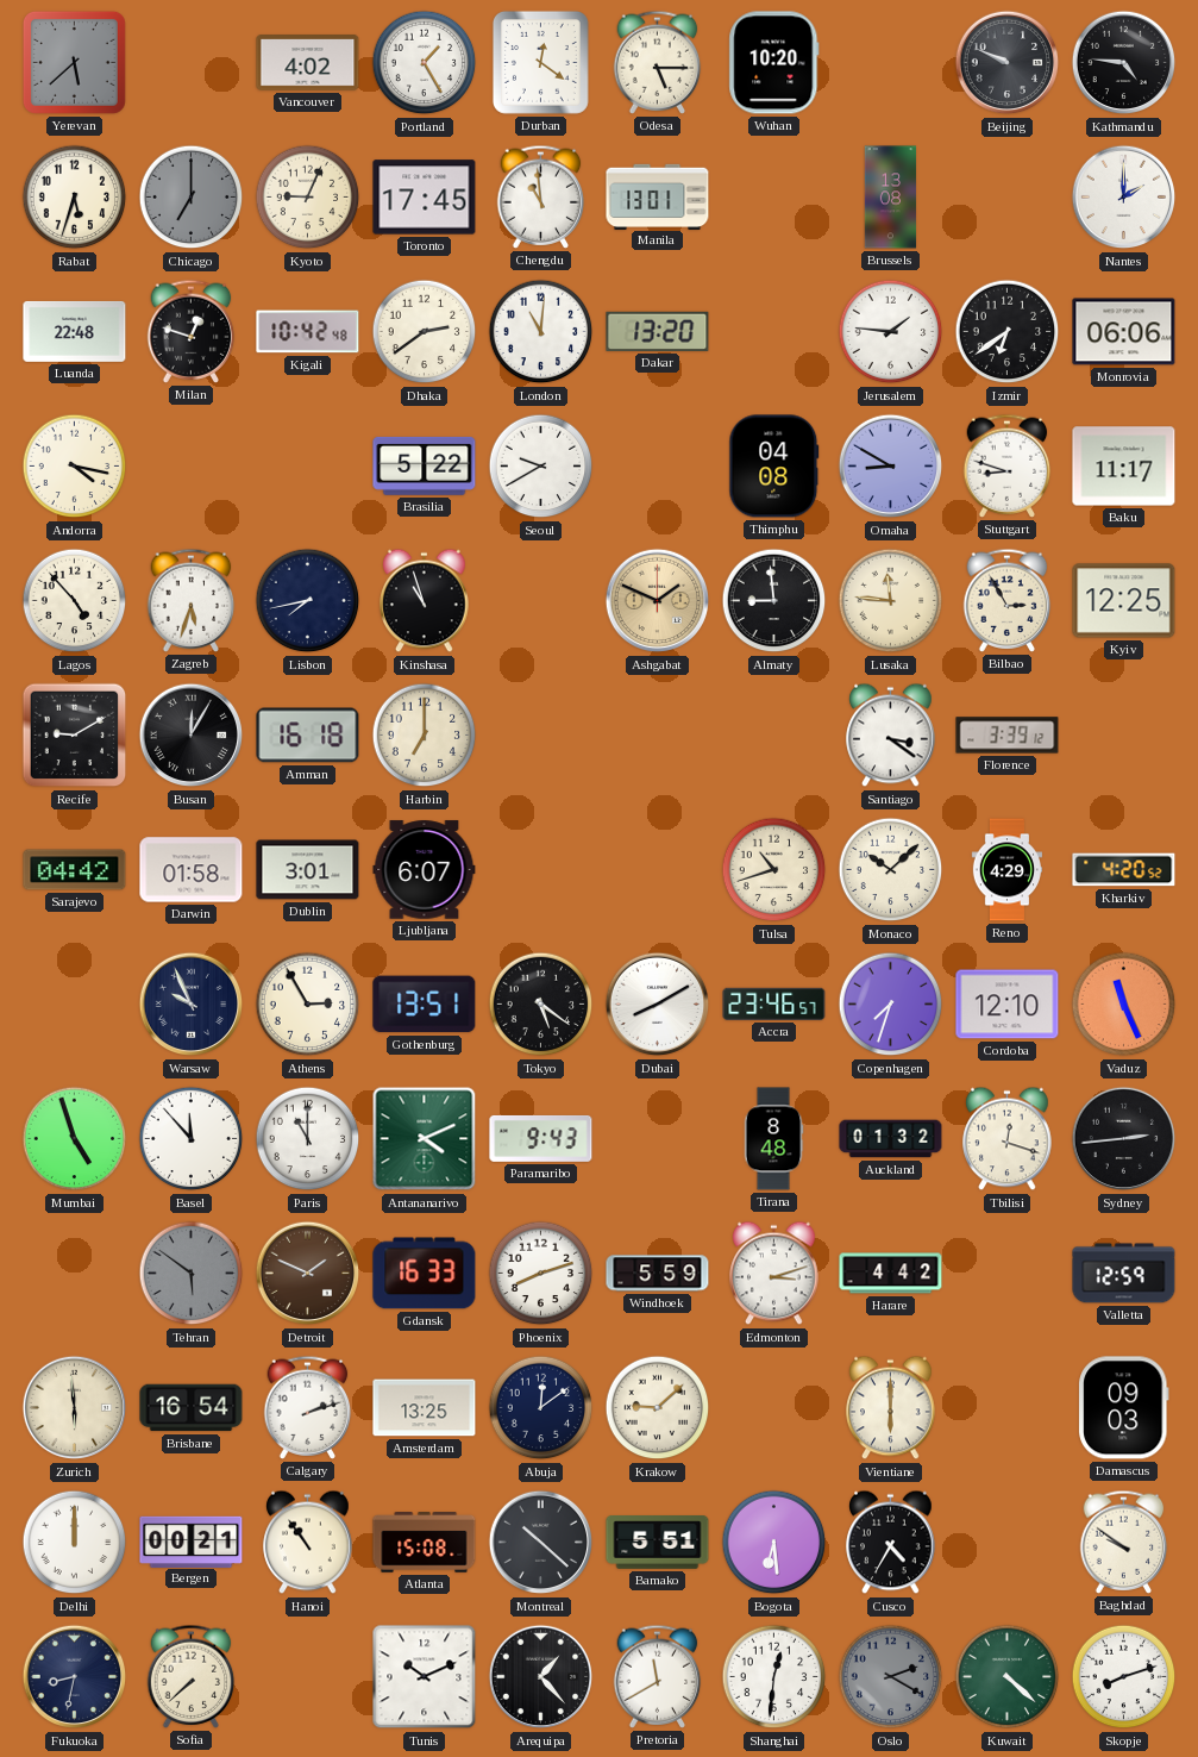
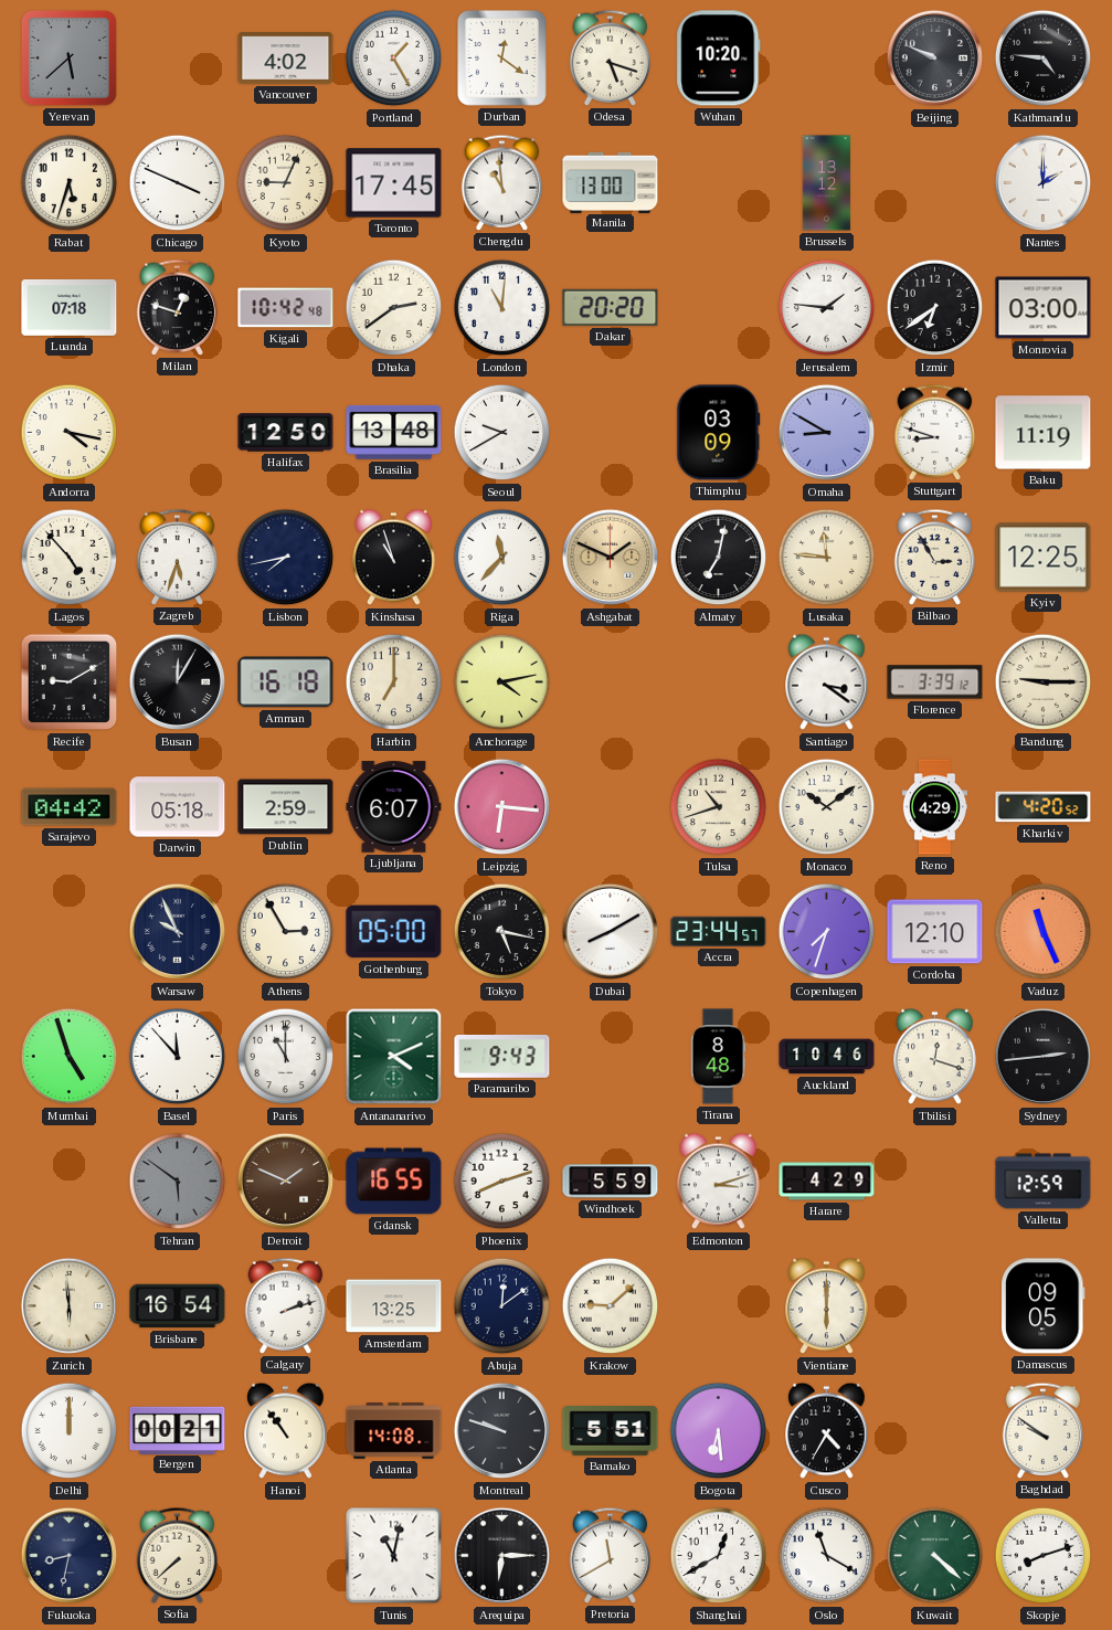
Odesa: 5:15 -> 5:18
Chicago: 7:00 -> 3:49
Chicago dial: grey -> white
Manila: 13:01 -> 13:00
Brussels: 13:08 -> 13:12
Luanda: 22:48 -> 07:18
Dakar: 13:20 -> 20:20
Monrovia: 06:06 -> 03:00
Halifax: none -> 12:50
Brasilia: 5:22 -> 13:48
Thimphu: 04:08 -> 03:09
Baku: 11:17 -> 11:19
Riga: none -> 11:37
Almaty: 8:59 -> 7:02
Anchorage: none -> 4:13
Bandung: none -> 9:15
Darwin: 01:58 -> 05:18
Dublin: 3:01 -> 2:59
Leipzig: none -> 6:16
Monaco: 10:08 -> 10:09
Gothenburg: 13:51 -> 05:00
Tokyo: 5:21 -> 5:17
Accra: 23:46 -> 23:44
Auckland: 01:32 -> 10:46
Gdansk: 16:33 -> 16:55
Harare: 4:42 -> 4:29
Damascus: 09:03 -> 09:05
Atlanta: 15:08 -> 14:08
Montreal: 10:22 -> 9:48
Tunis: 10:11 -> 11:02
Arequipa: 1:23 -> 6:15
Shanghai: 12:31 -> 12:40
Oslo: 2:20 -> 11:20
Oslo dial: grey -> white
